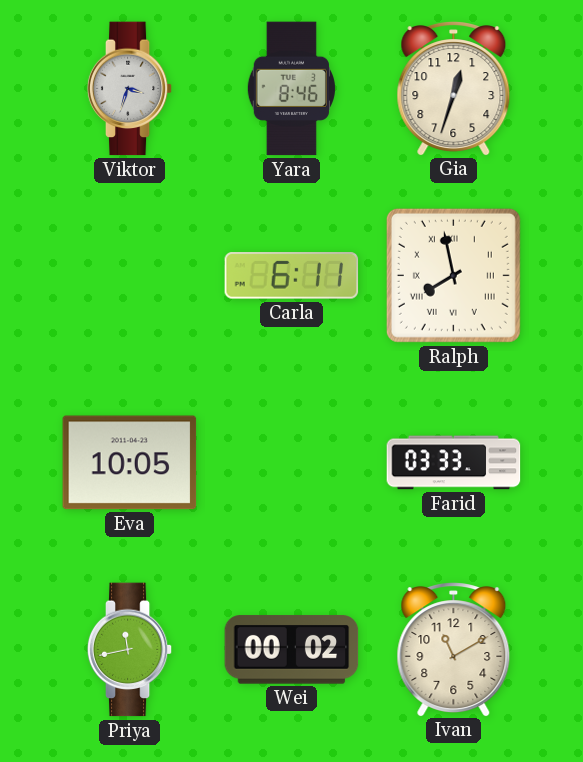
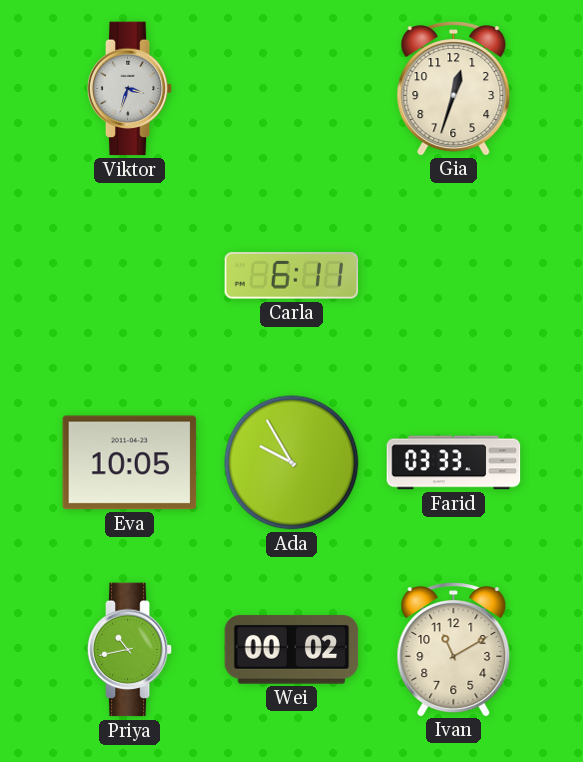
Yara: 8:46 -> none
Ralph: 7:58 -> none
Ada: none -> 9:55
Priya: 11:43 -> 10:43
